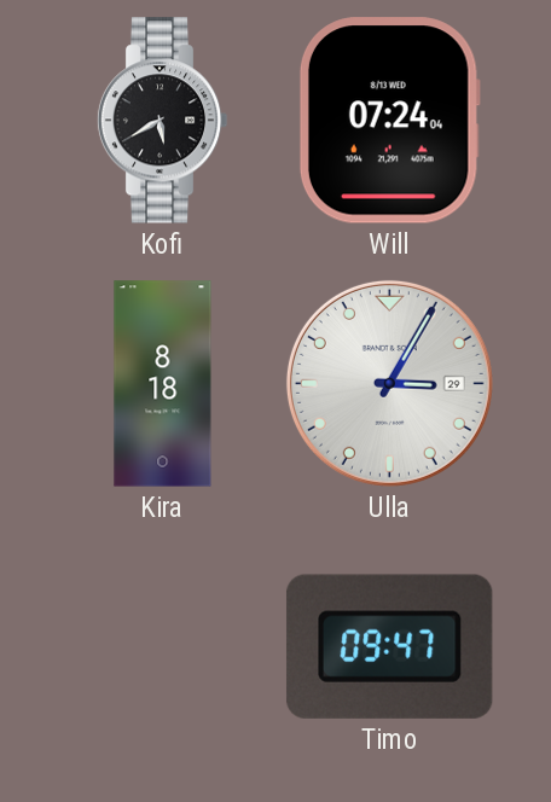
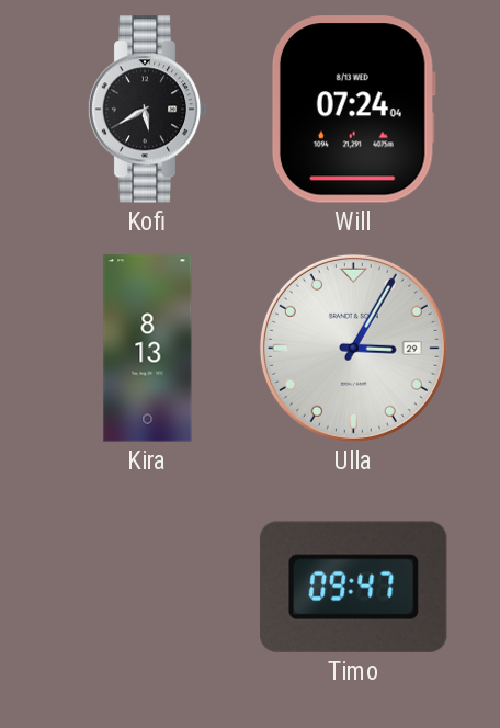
Kira: 8:18 -> 8:13
